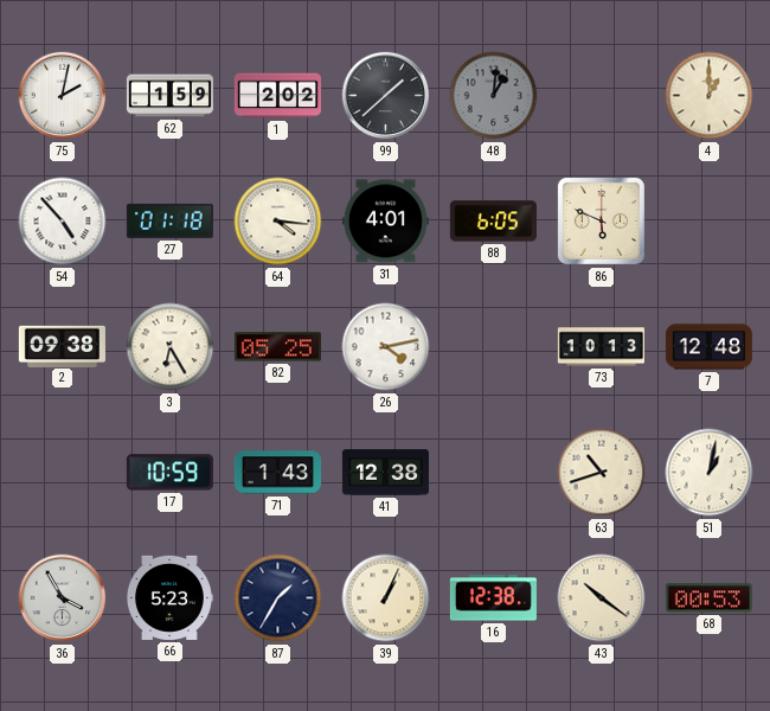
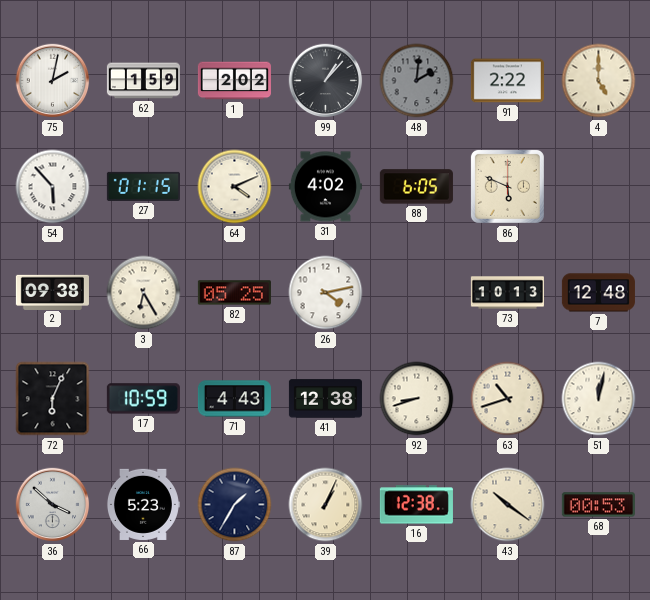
99: 1:38 -> 1:07
48: 1:01 -> 2:01
91: none -> 2:22
4: 1:00 -> 5:00
54: 4:53 -> 5:53
27: 01:18 -> 01:15
64: 4:16 -> 4:11
31: 4:01 -> 4:02
72: none -> 6:04
71: 1:43 -> 4:43
92: none -> 8:42
51: 1:02 -> 12:02
36: 3:55 -> 3:52
